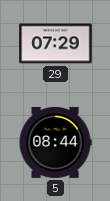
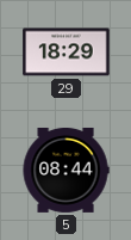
29: 07:29 -> 18:29
